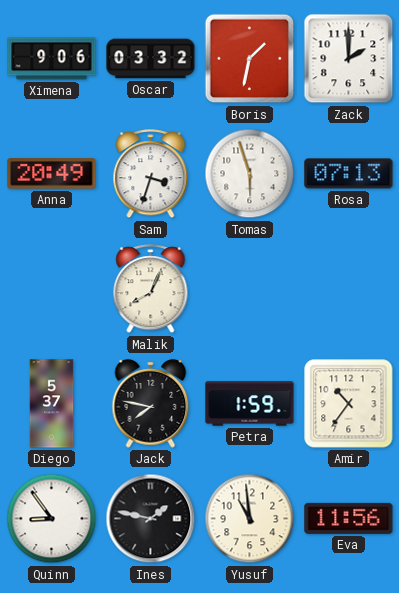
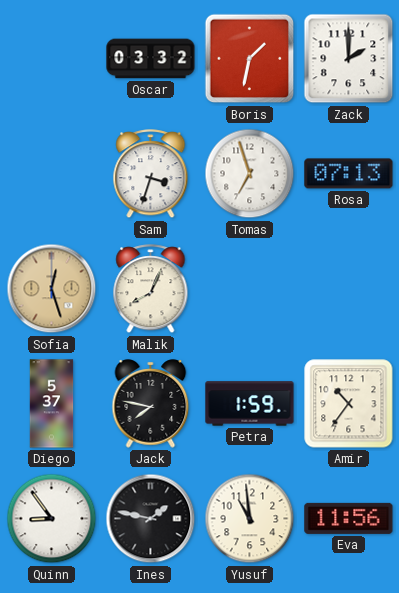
Ximena: 9:06 -> none
Anna: 20:49 -> none
Tomas: 5:57 -> 6:57
Sofia: none -> 12:27
